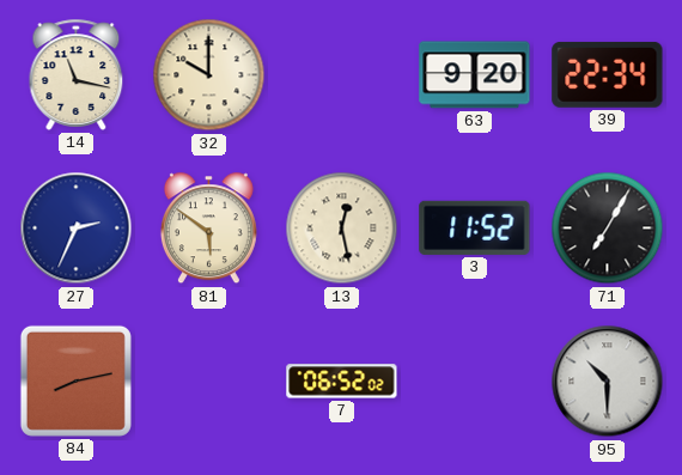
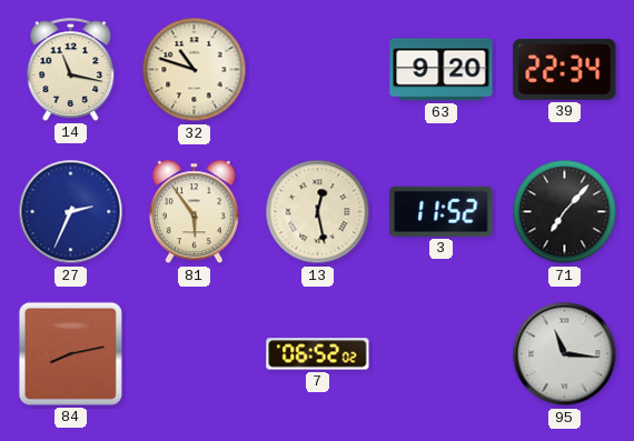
32: 10:00 -> 10:48
81: 5:51 -> 5:54
71: 7:05 -> 7:07
95: 10:30 -> 11:16
